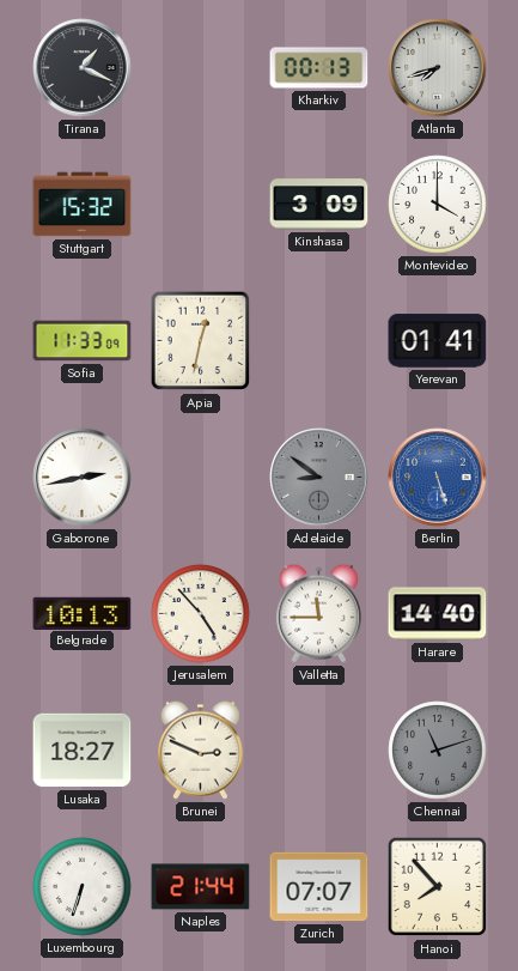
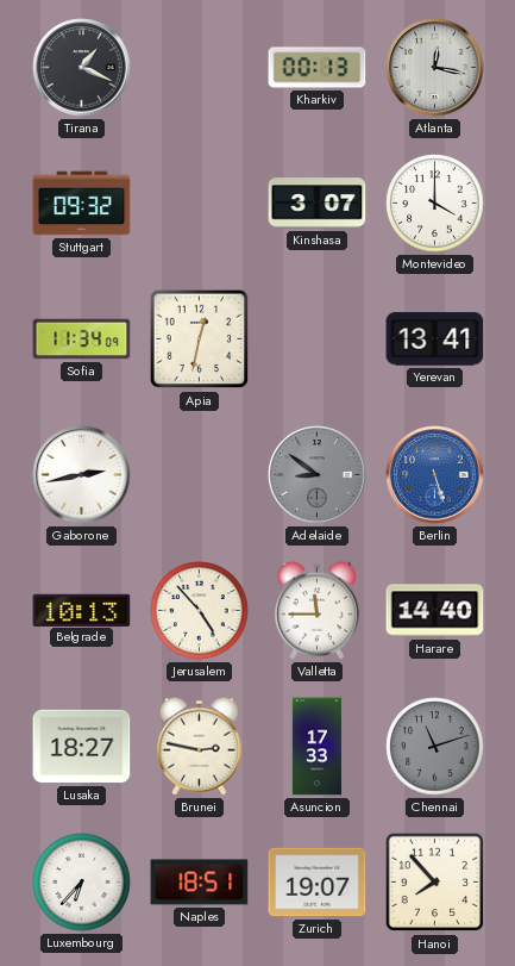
Atlanta: 7:42 -> 12:17
Stuttgart: 15:32 -> 09:32
Kinshasa: 3:09 -> 3:07
Sofia: 11:33 -> 11:34
Yerevan: 01:41 -> 13:41
Brunei: 2:49 -> 2:47
Asuncion: none -> 17:33
Luxembourg: 6:33 -> 6:37
Naples: 21:44 -> 18:51
Zurich: 07:07 -> 19:07
